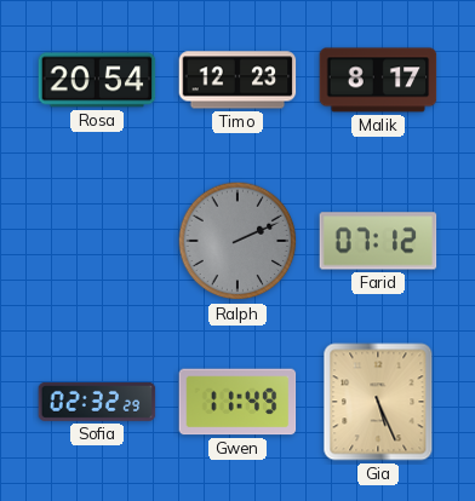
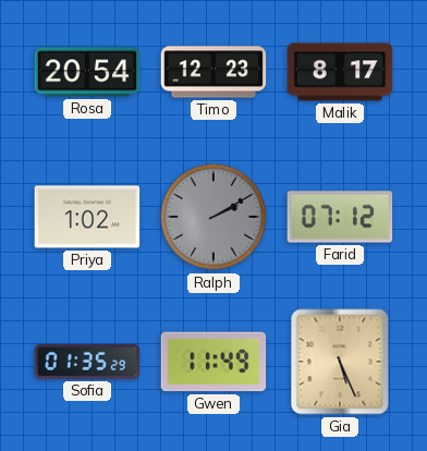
Priya: none -> 1:02
Ralph: 2:11 -> 2:10
Sofia: 02:32 -> 01:35
